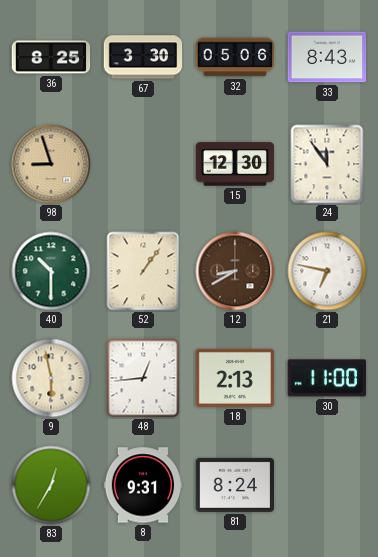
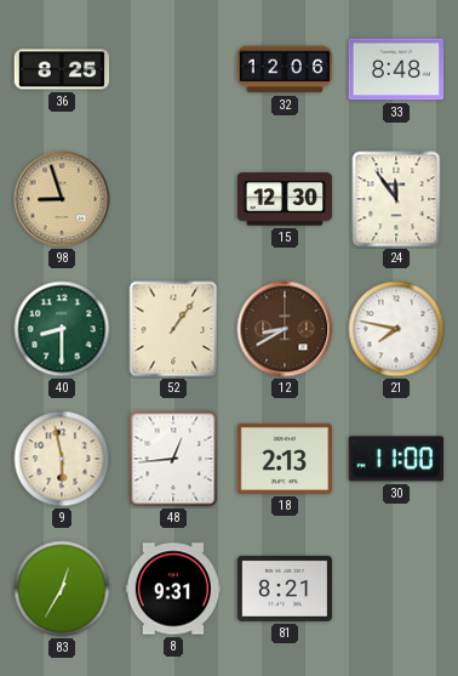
67: 3:30 -> none
32: 05:06 -> 12:06
33: 8:43 -> 8:48
40: 10:30 -> 8:30
21: 6:47 -> 7:47
81: 8:24 -> 8:21
